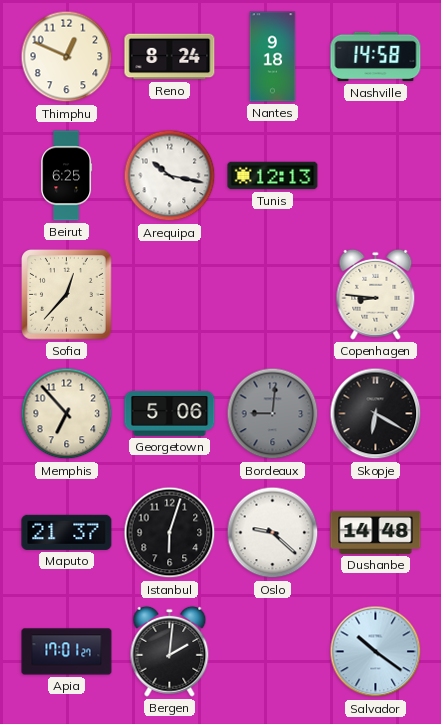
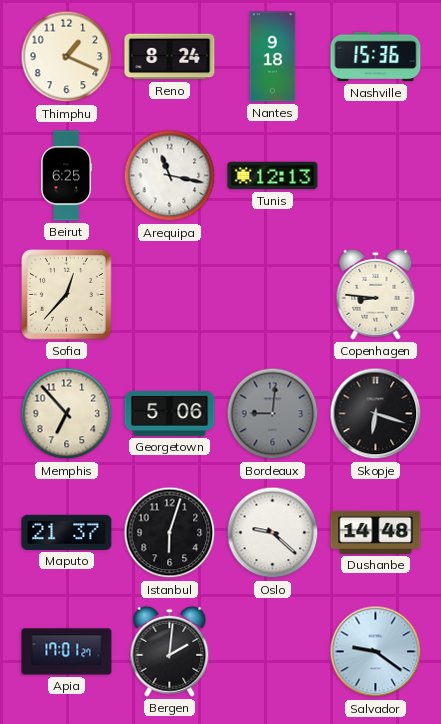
Thimphu: 12:49 -> 1:19
Nashville: 14:58 -> 15:36
Arequipa: 10:17 -> 11:17
Skopje: 6:20 -> 6:18
Salvador: 10:21 -> 9:21
